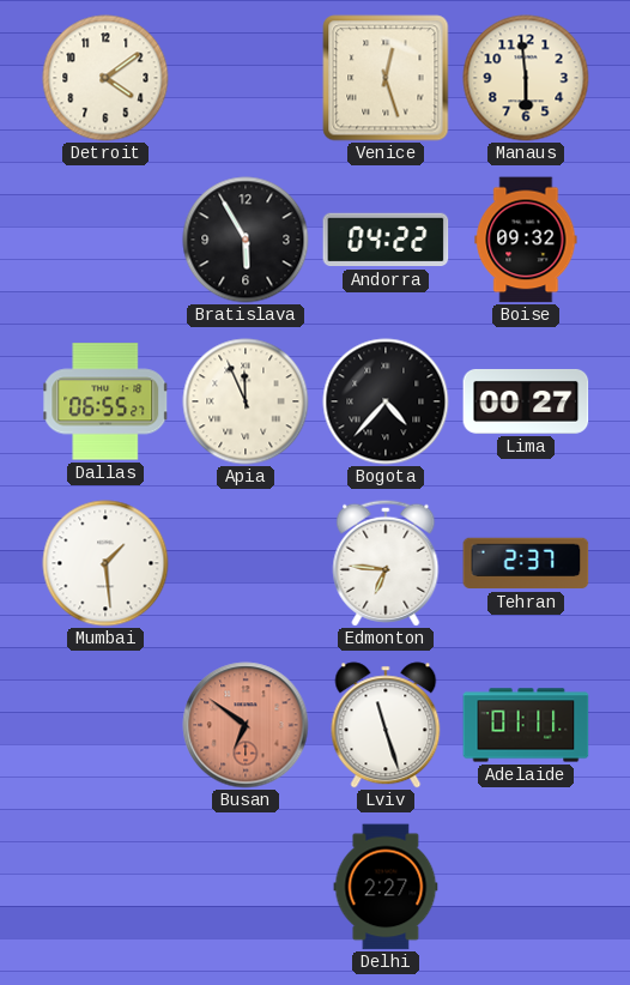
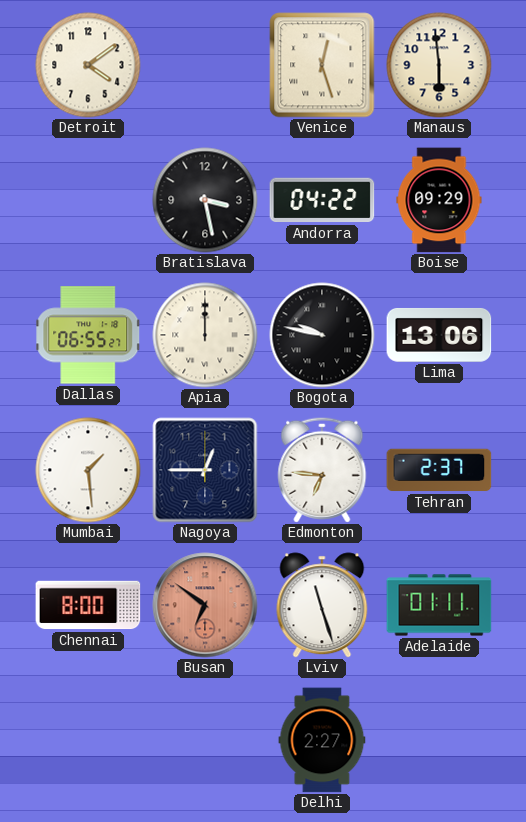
Bratislava: 5:55 -> 3:28
Boise: 09:32 -> 09:29
Apia: 11:56 -> 12:00
Bogota: 4:37 -> 9:47
Lima: 00:27 -> 13:06
Nagoya: none -> 12:45
Chennai: none -> 8:00
